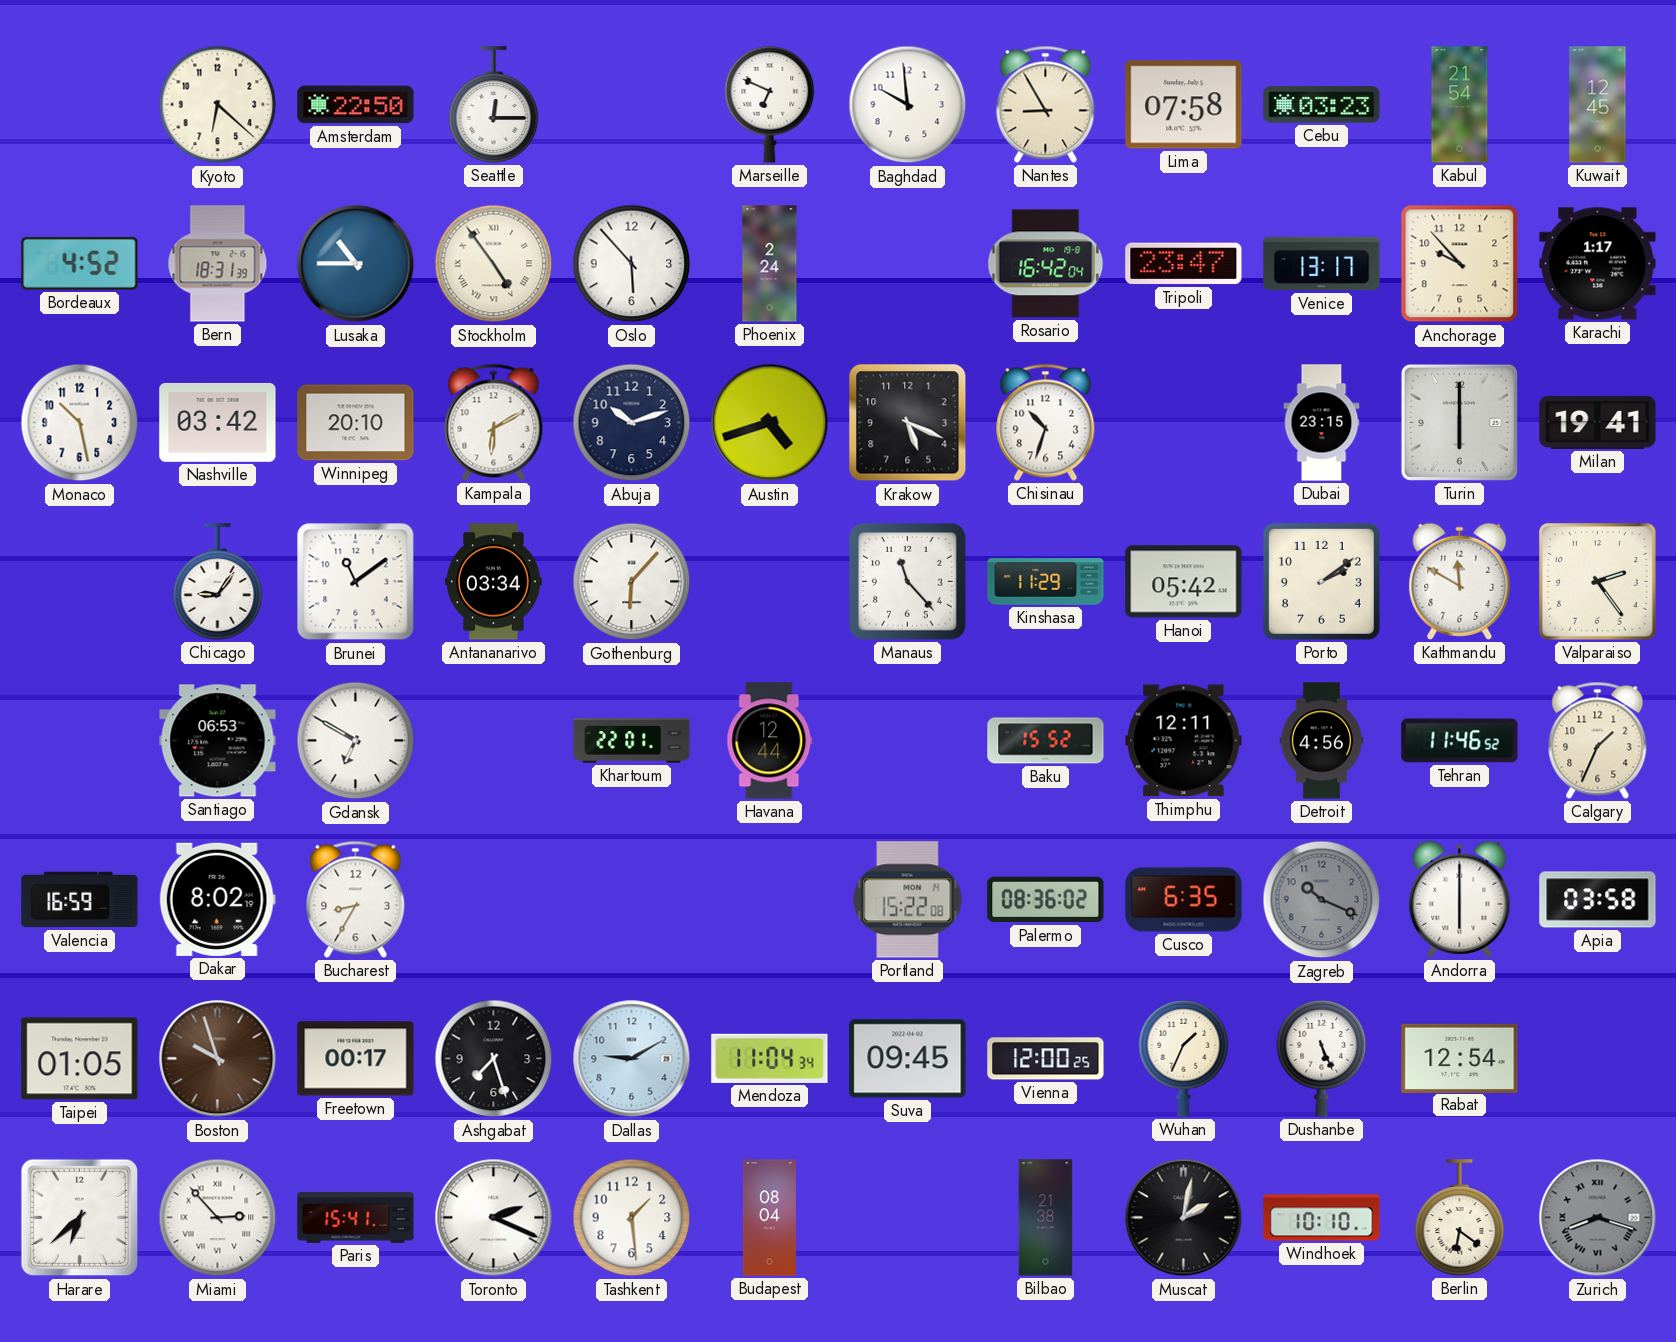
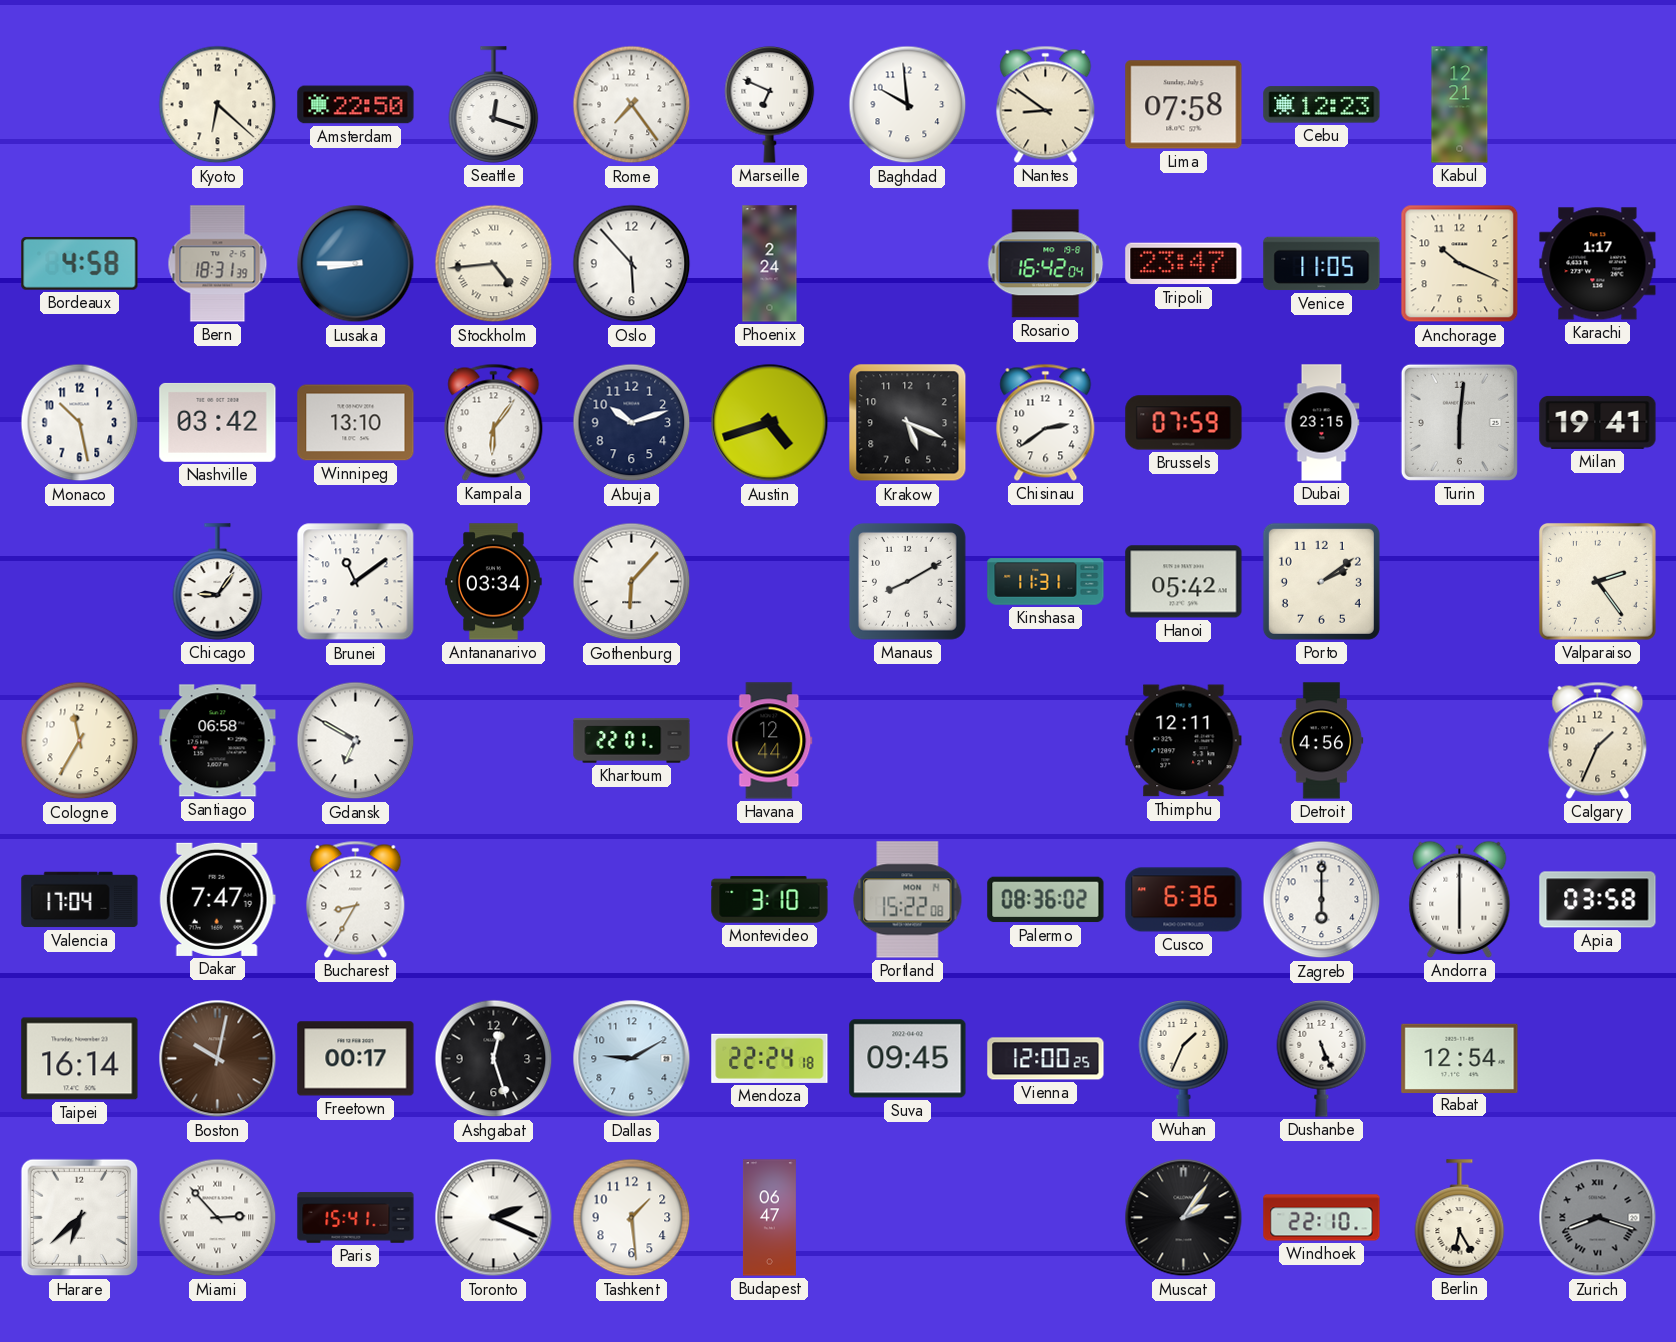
Seattle: 12:15 -> 12:18
Rome: none -> 7:24
Nantes: 8:55 -> 8:51
Cebu: 03:23 -> 12:23
Kabul: 21:54 -> 12:21
Kuwait: 12:45 -> none
Bordeaux: 4:52 -> 4:58
Lusaka: 10:45 -> 8:45
Stockholm: 4:54 -> 4:44
Venice: 13:17 -> 11:05
Anchorage: 9:53 -> 10:19
Winnipeg: 20:10 -> 13:10
Kampala: 6:10 -> 6:06
Chisinau: 10:33 -> 2:39
Brussels: none -> 07:59
Turin: 6:00 -> 6:01
Manaus: 11:23 -> 8:10
Kinshasa: 11:29 -> 11:31
Kathmandu: 11:50 -> none
Cologne: none -> 11:35
Santiago: 06:53 -> 06:58
Baku: 15:52 -> none
Tehran: 11:46 -> none
Valencia: 16:59 -> 17:04
Dakar: 8:02 -> 7:47
Montevideo: none -> 3:10
Cusco: 6:35 -> 6:36
Zagreb: 10:19 -> 6:00
Zagreb dial: grey -> white
Taipei: 01:05 -> 16:14
Boston: 9:57 -> 10:02
Ashgabat: 7:27 -> 12:27
Mendoza: 11:04 -> 22:24
Budapest: 08:04 -> 06:47
Bilbao: 21:38 -> none
Muscat: 2:02 -> 2:06
Windhoek: 10:10 -> 22:10
Berlin: 6:21 -> 6:25
